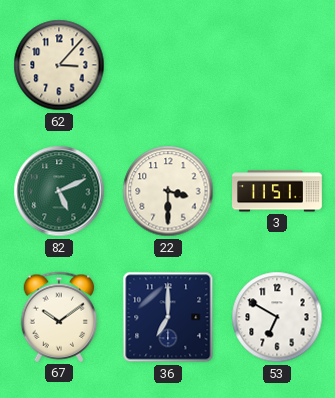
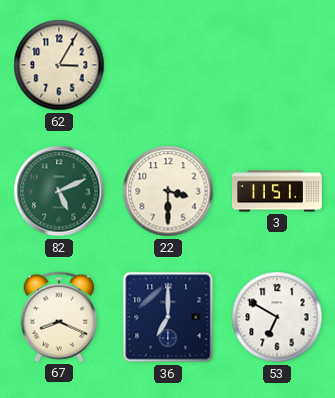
62: 3:07 -> 3:05
67: 10:09 -> 8:19
